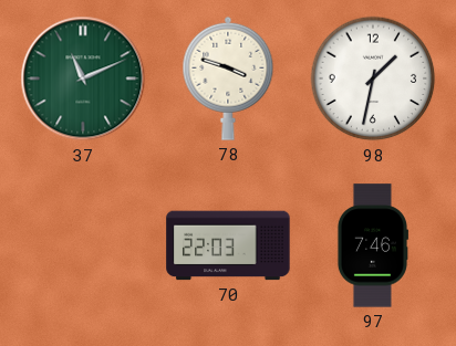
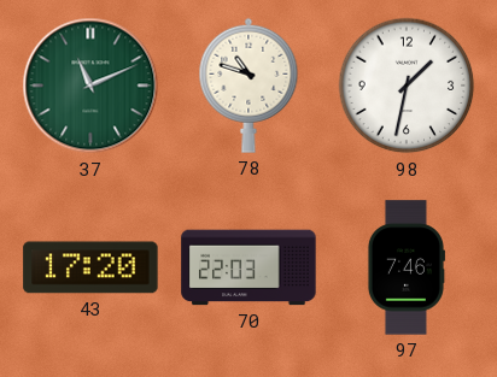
78: 3:48 -> 10:48
43: none -> 17:20
